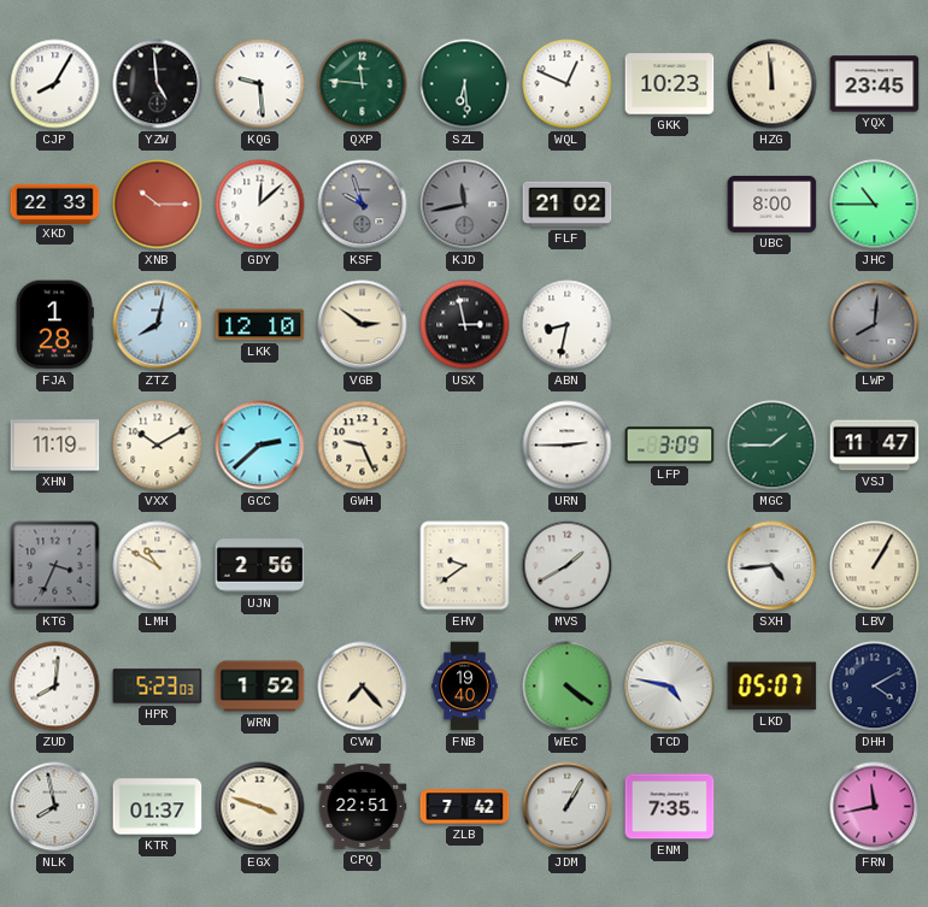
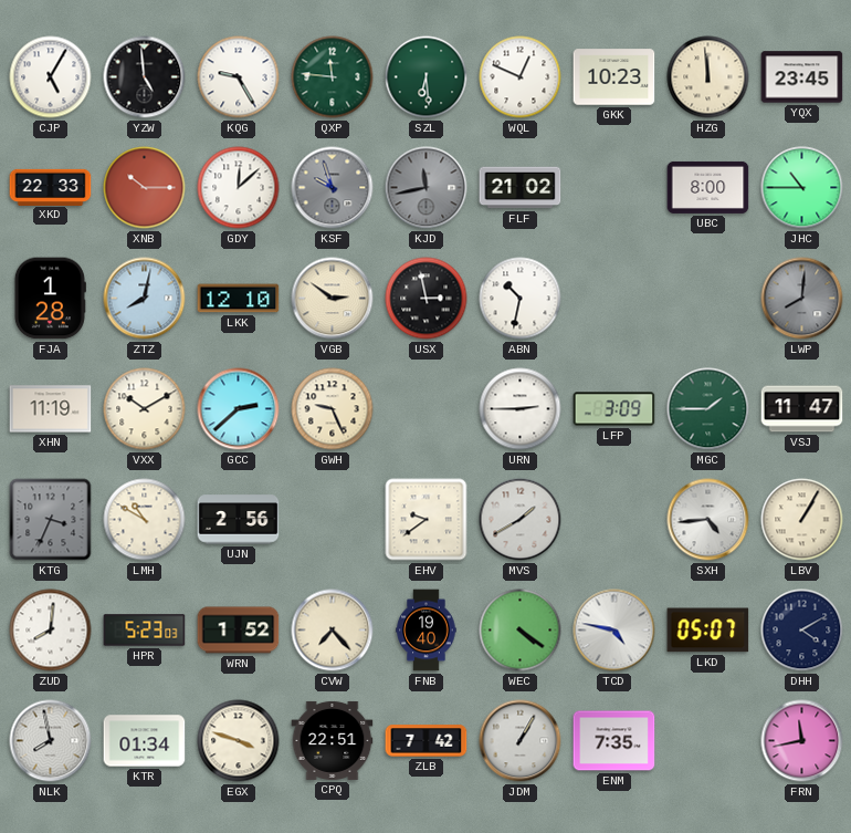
CJP: 8:05 -> 5:05
KQG: 9:29 -> 9:25
ABN: 8:32 -> 10:32
KTR: 01:37 -> 01:34
